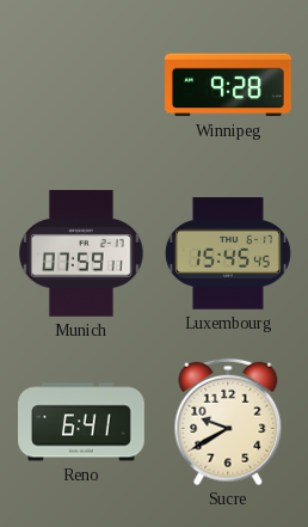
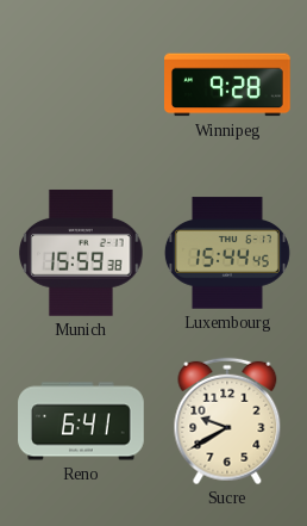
Munich: 07:59 -> 15:59
Luxembourg: 15:45 -> 15:44
